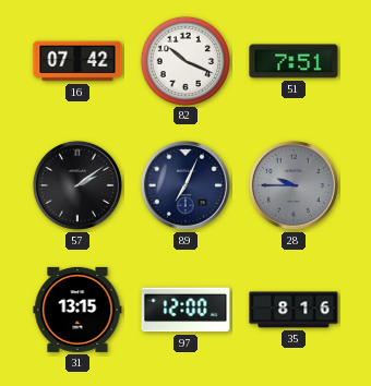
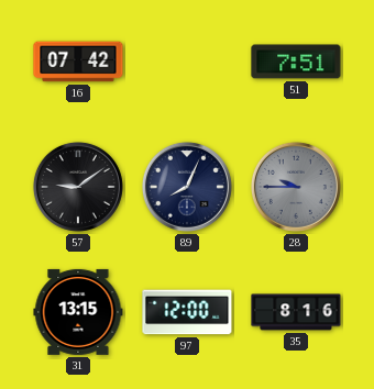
82: 10:19 -> none
57: 2:09 -> 9:09
89: 7:04 -> 8:04
